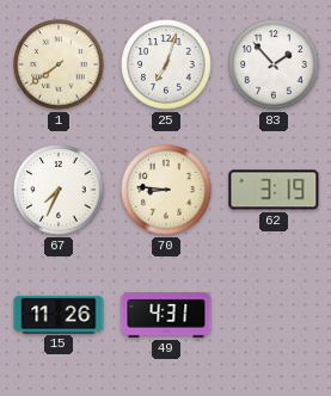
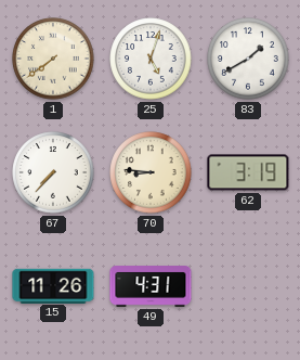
25: 7:03 -> 5:03
83: 1:53 -> 1:40
67: 7:34 -> 7:37
